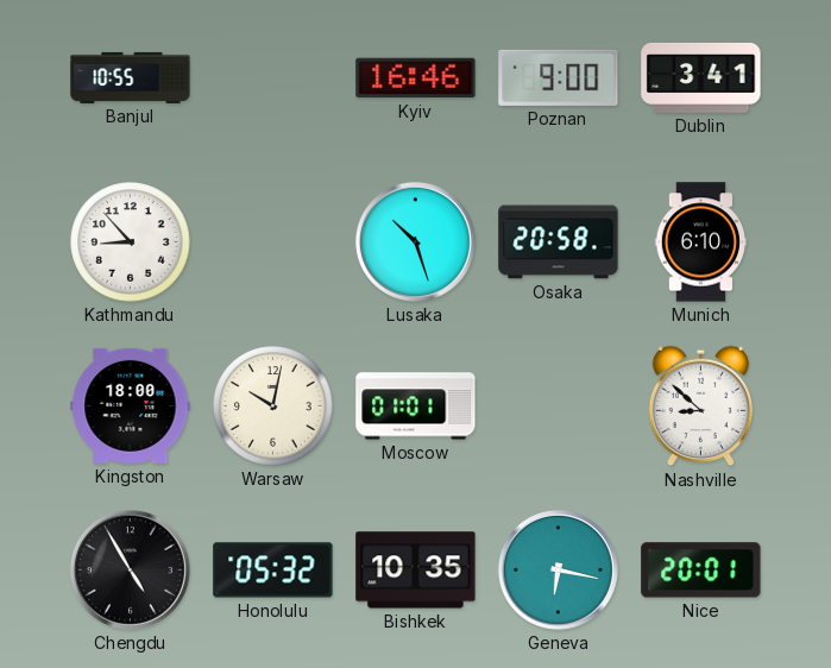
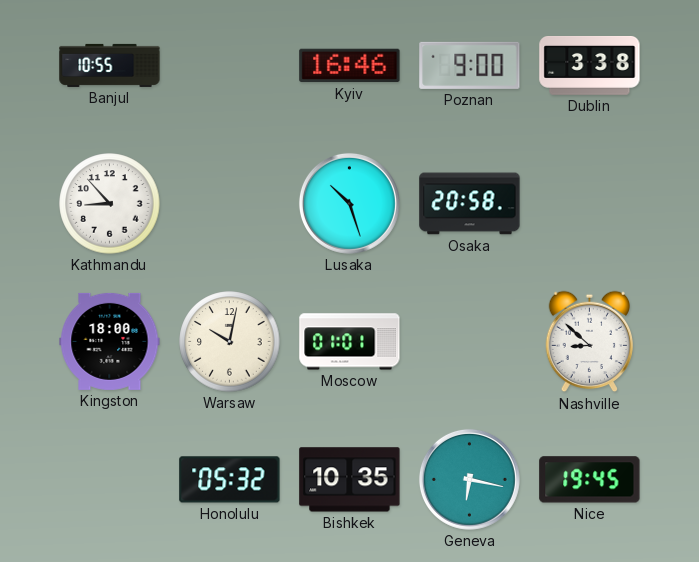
Dublin: 3:41 -> 3:38
Munich: 6:10 -> none
Chengdu: 4:55 -> none
Nice: 20:01 -> 19:45
